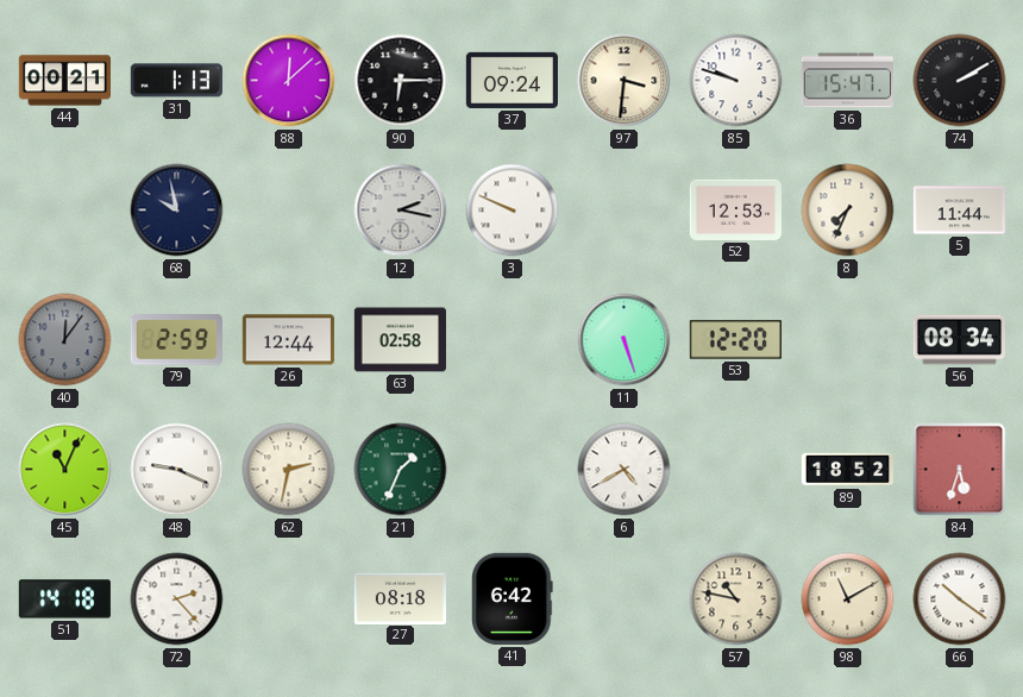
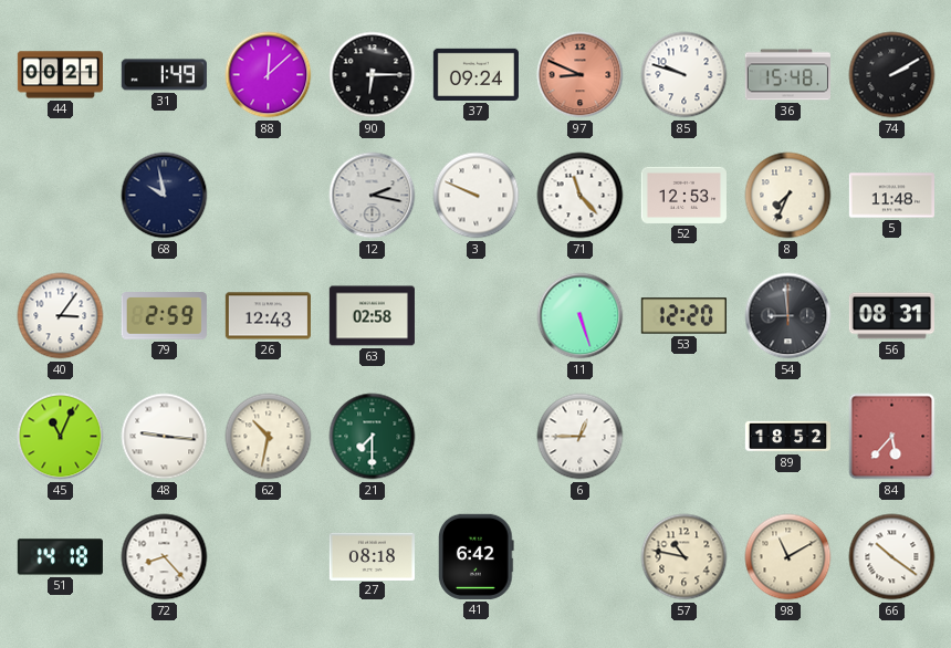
31: 1:13 -> 1:49
97: 3:31 -> 8:49
97 dial: cream -> salmon
36: 15:47 -> 15:48
71: none -> 11:23
5: 11:44 -> 11:48
40: 12:06 -> 3:06
40 dial: grey -> white
26: 12:44 -> 12:43
54: none -> 8:59
56: 08:34 -> 08:31
48: 9:19 -> 9:16
62: 2:32 -> 10:32
21: 1:34 -> 7:30
6: 4:40 -> 12:45
84: 5:33 -> 5:37
72: 2:23 -> 8:23
